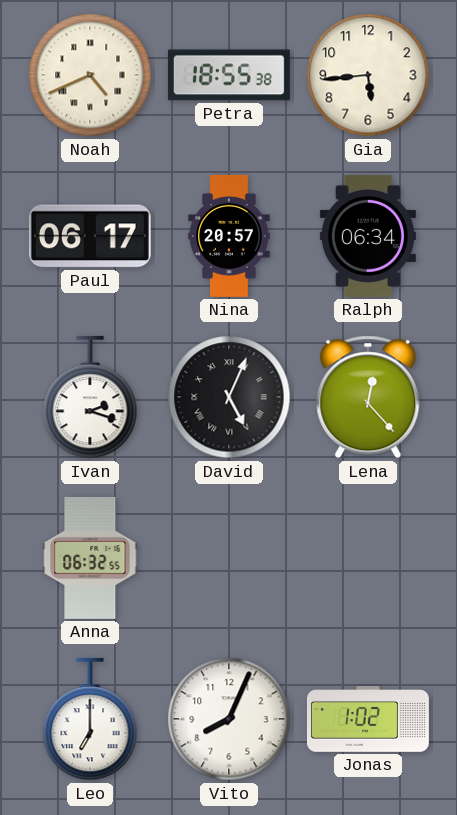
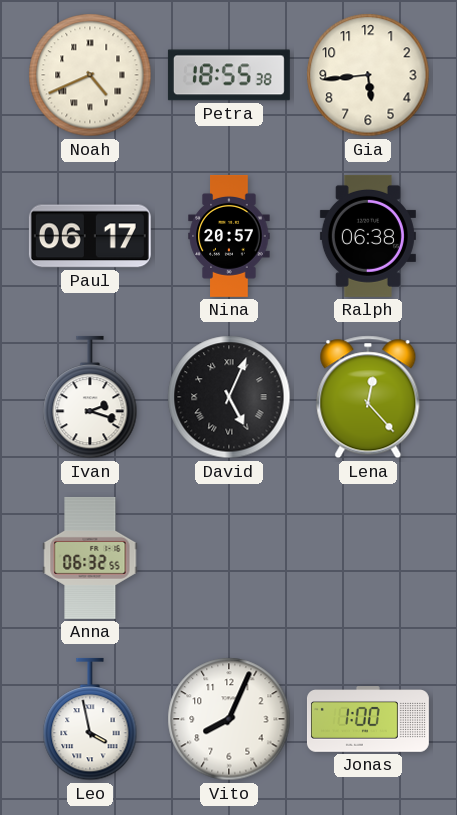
Ralph: 06:34 -> 06:38
Leo: 7:00 -> 3:58
Jonas: 1:02 -> 1:00
